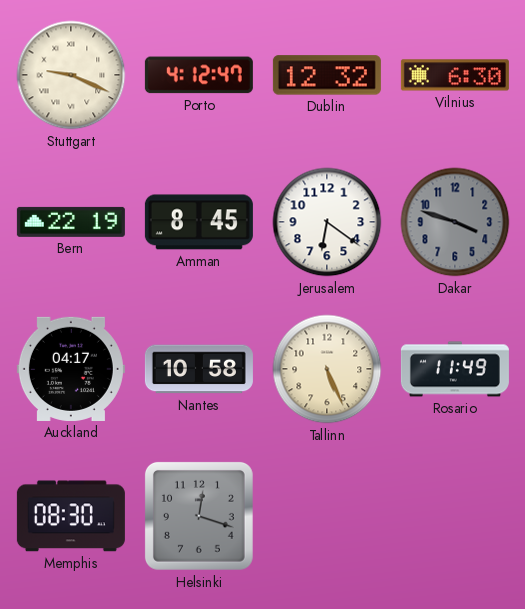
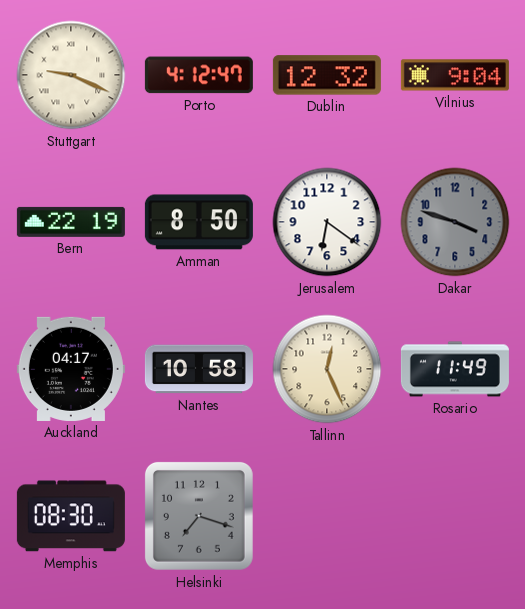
Vilnius: 6:30 -> 9:04
Amman: 8:45 -> 8:50
Tallinn: 5:26 -> 12:26
Helsinki: 12:18 -> 7:18
